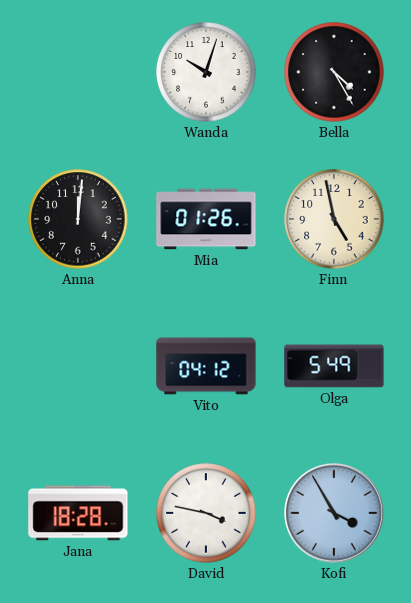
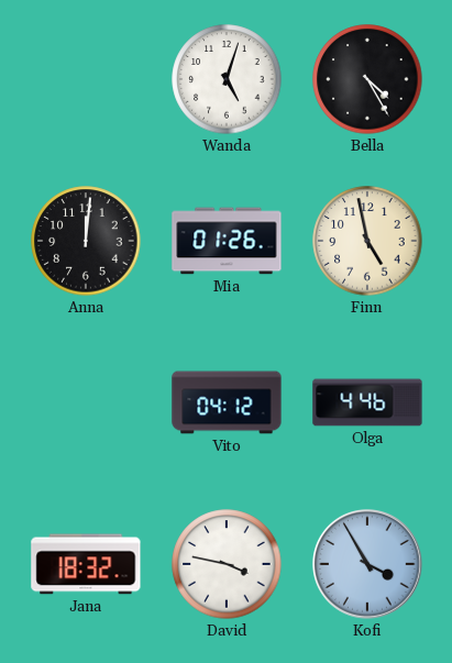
Wanda: 10:03 -> 5:03
Olga: 5:49 -> 4:46
Jana: 18:28 -> 18:32
